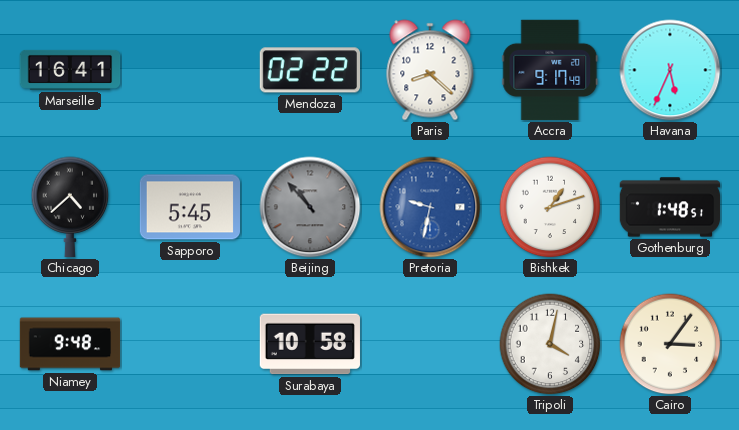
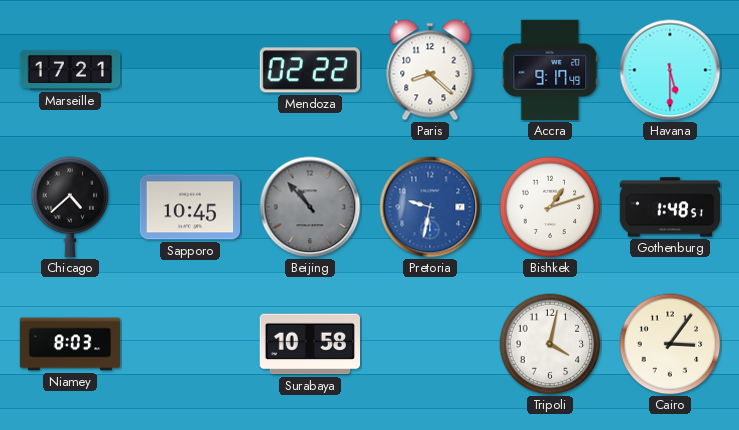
Marseille: 16:41 -> 17:21
Havana: 5:34 -> 5:30
Sapporo: 5:45 -> 10:45
Niamey: 9:48 -> 8:03
